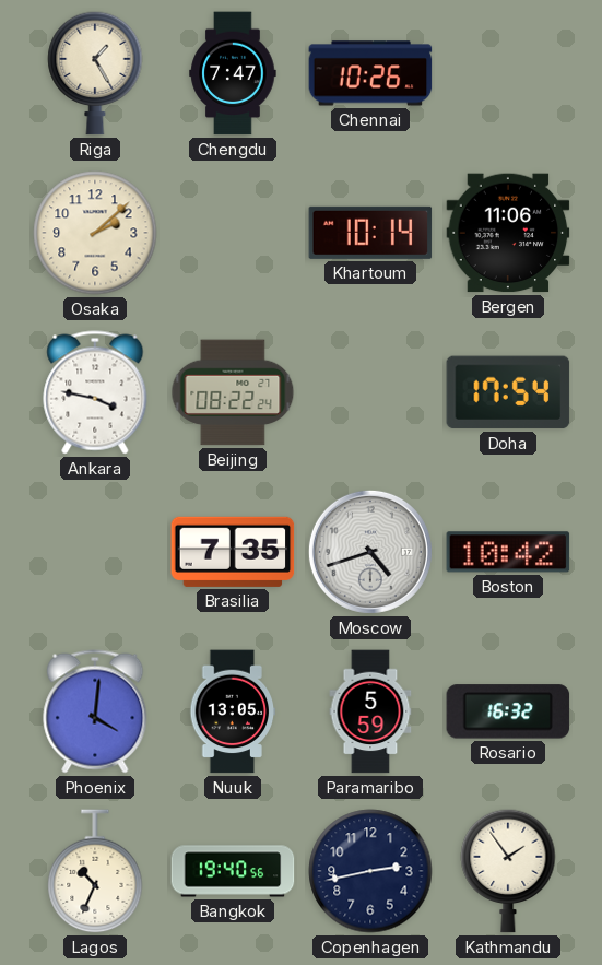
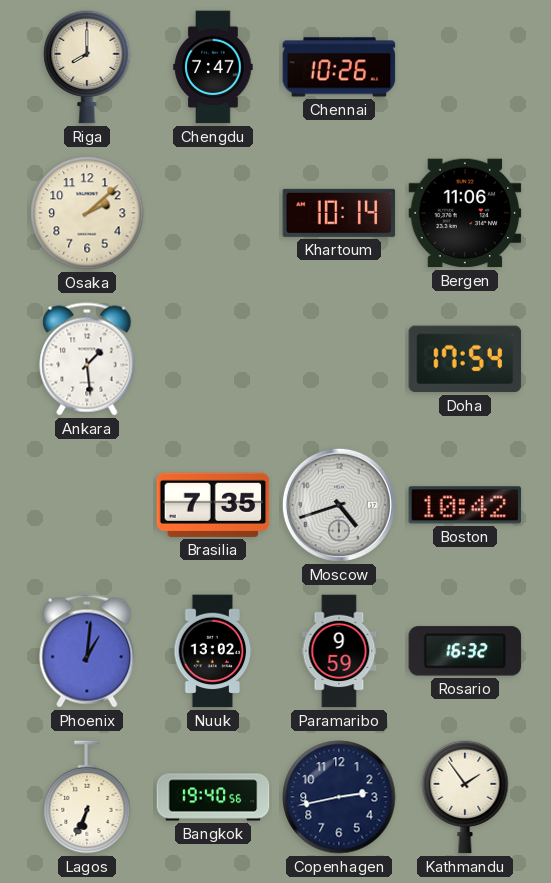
Riga: 1:25 -> 8:00
Ankara: 3:47 -> 1:29
Beijing: 08:22 -> none
Phoenix: 4:01 -> 1:01
Nuuk: 13:05 -> 13:02
Paramaribo: 5:59 -> 9:59
Lagos: 10:34 -> 6:34
